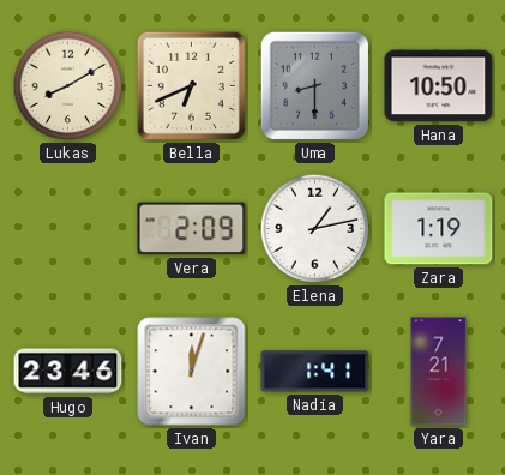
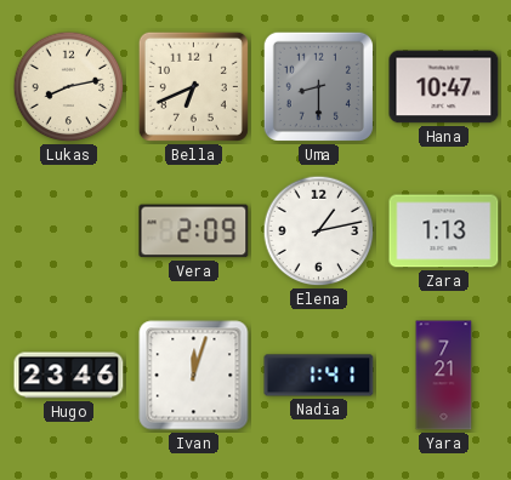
Lukas: 8:10 -> 8:13
Hana: 10:50 -> 10:47
Zara: 1:19 -> 1:13
